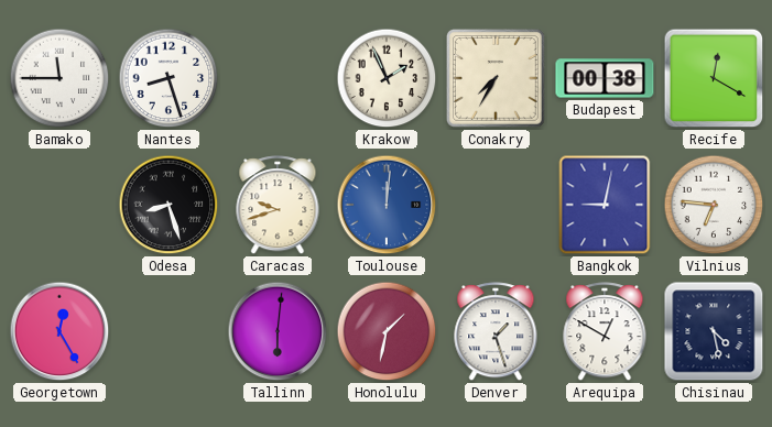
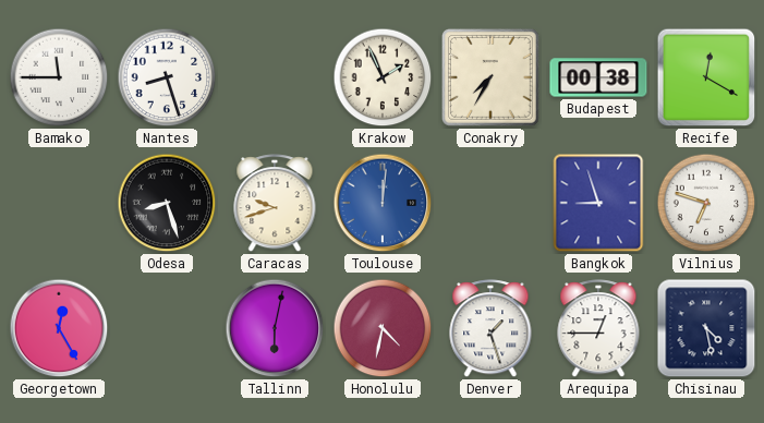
Bangkok: 9:02 -> 8:57
Vilnius: 6:46 -> 6:48
Tallinn: 6:01 -> 6:02
Honolulu: 1:32 -> 4:32
Arequipa: 12:50 -> 12:45
